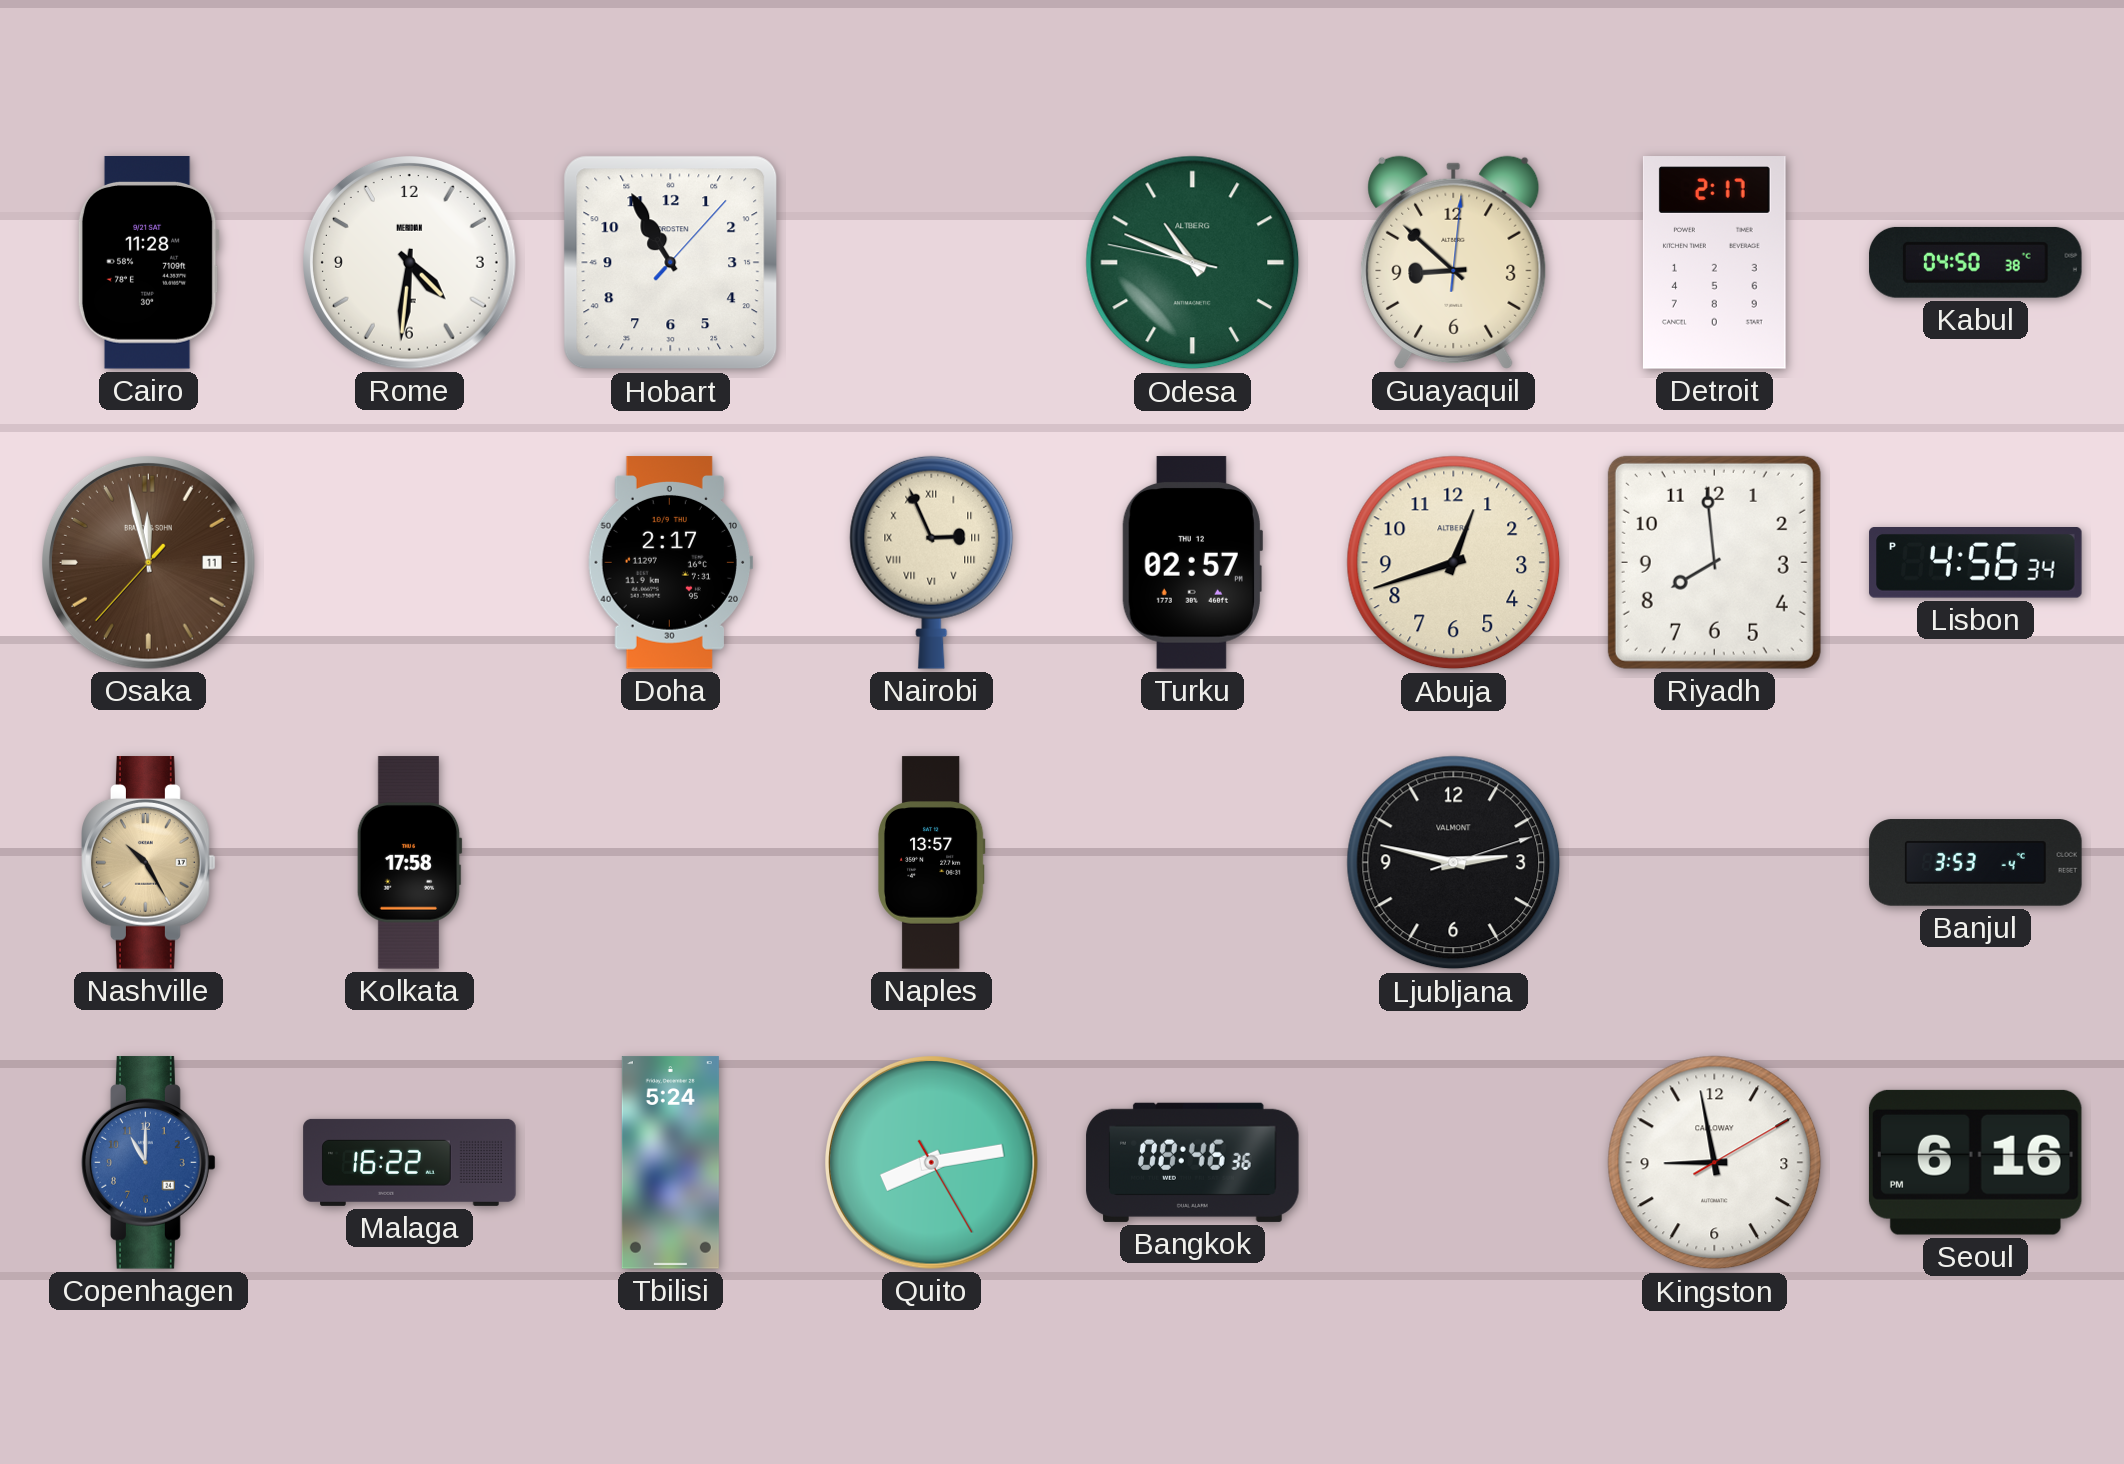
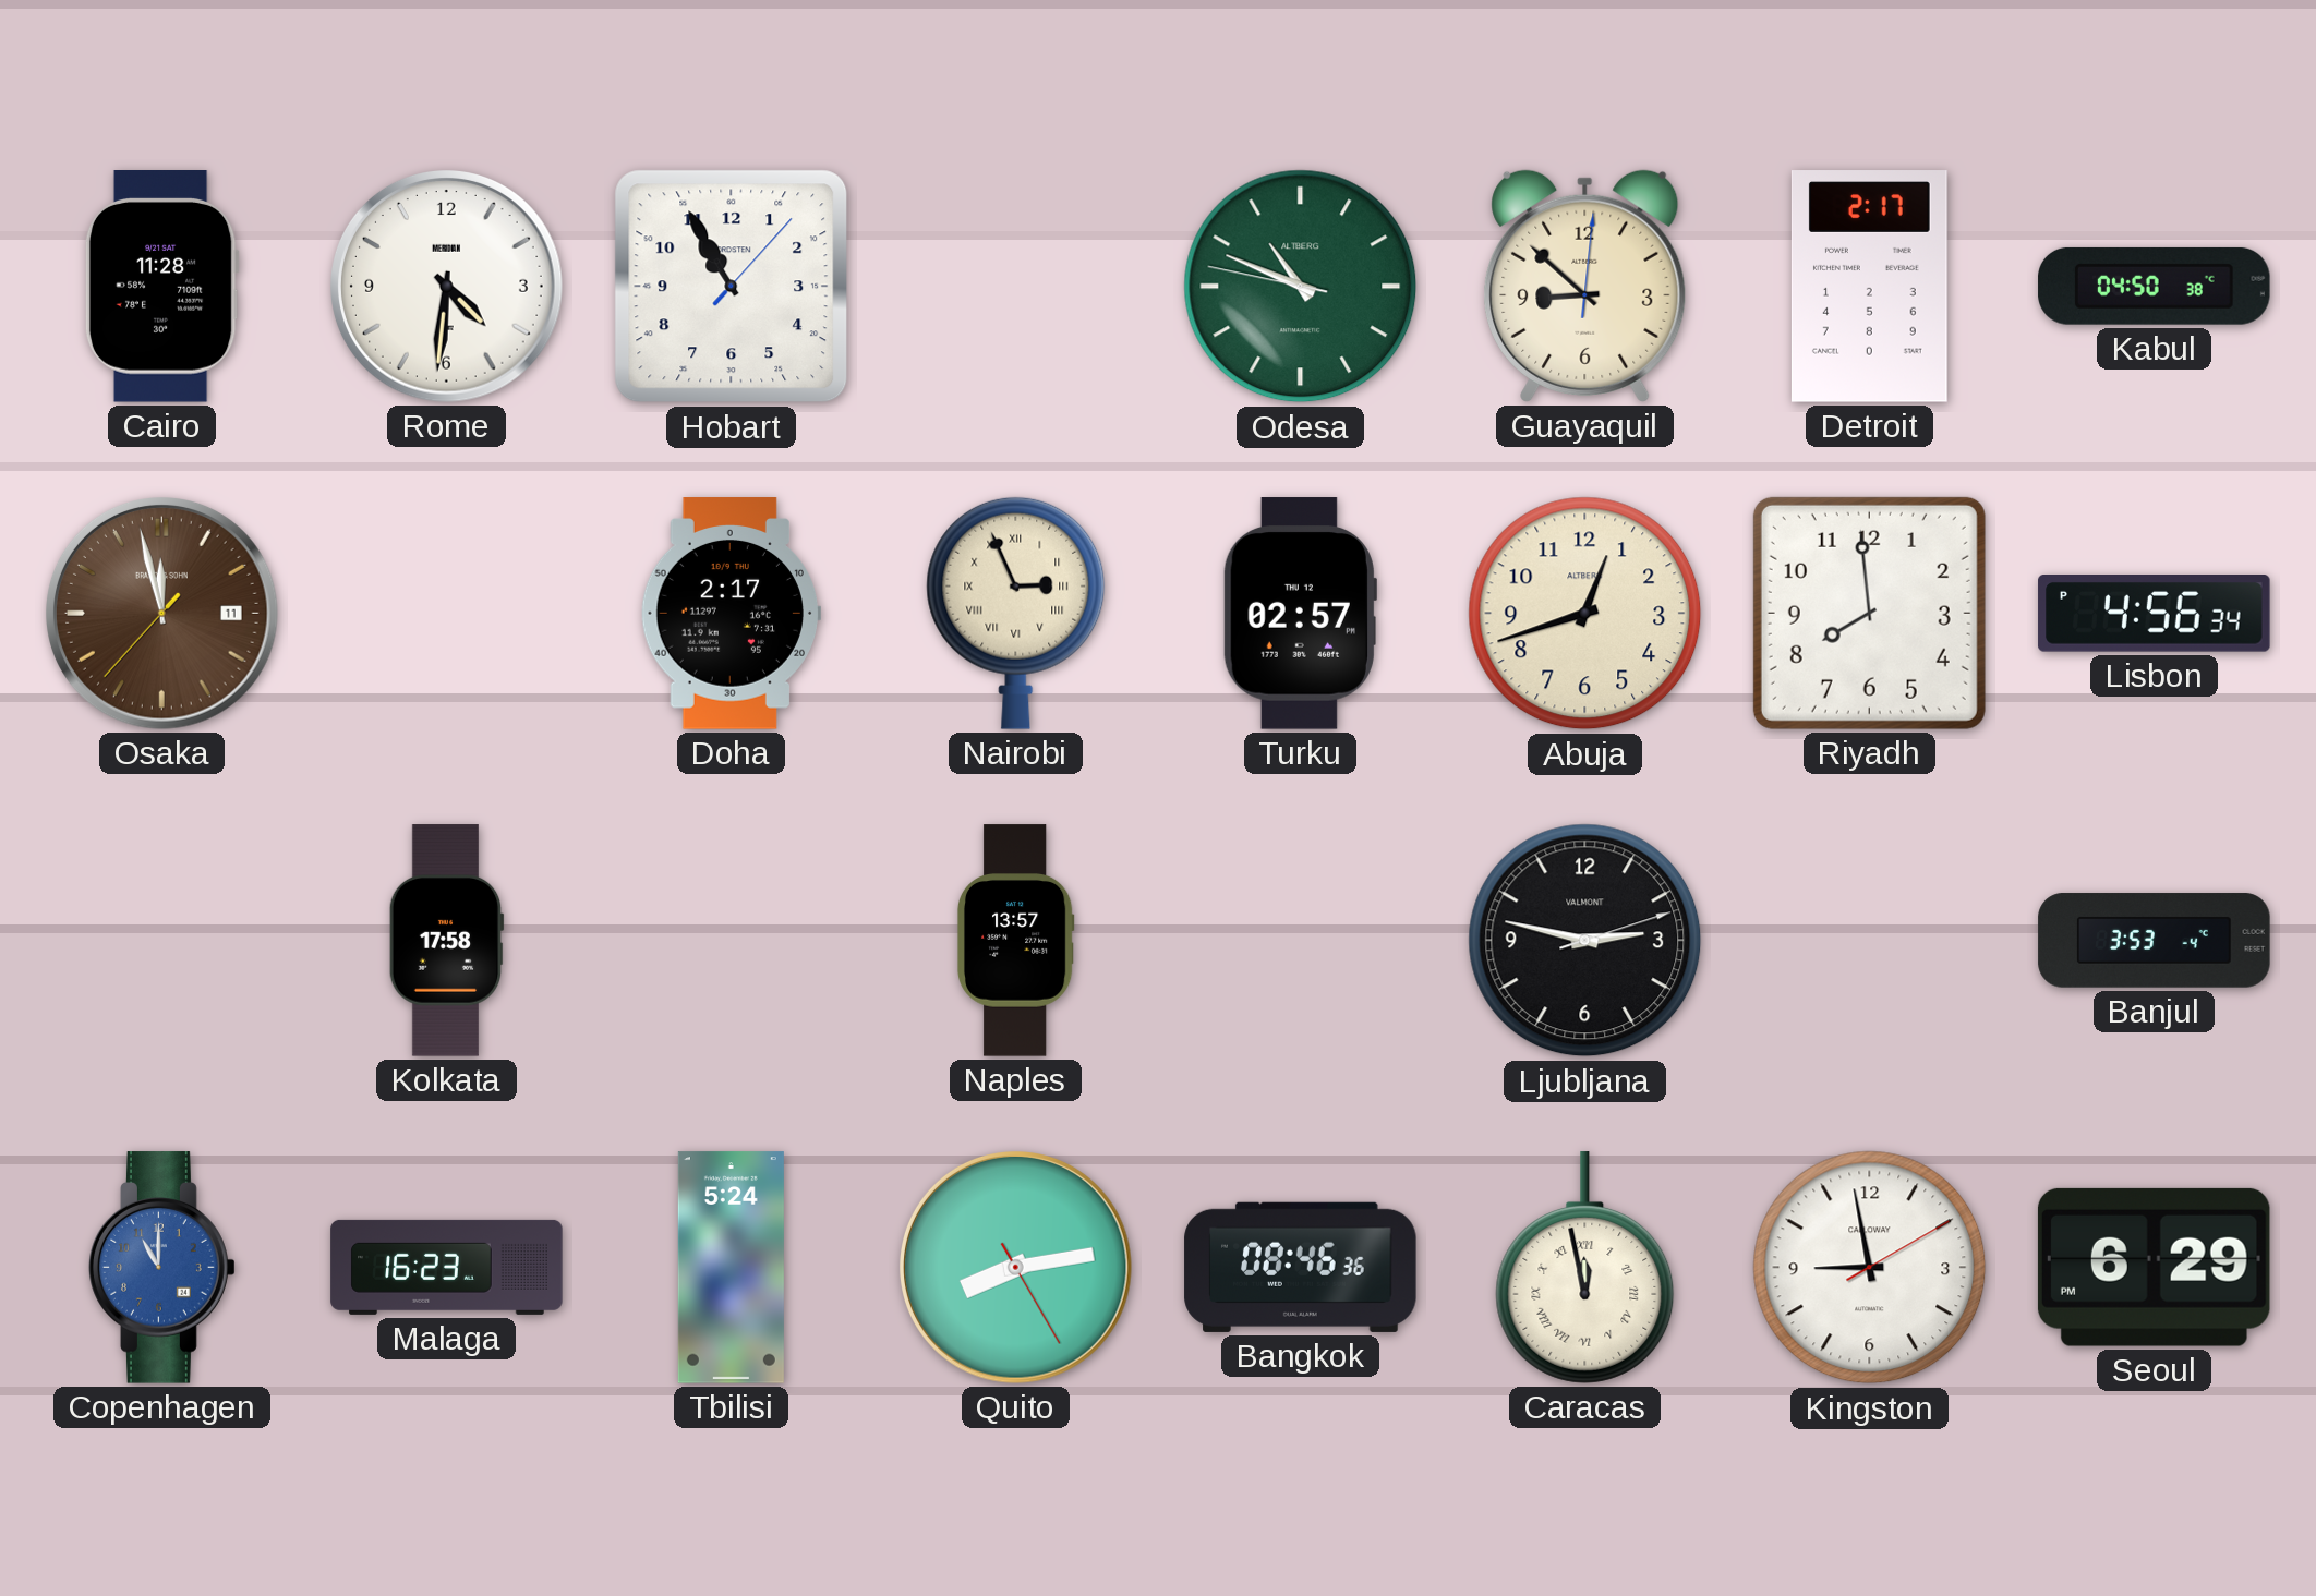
Nashville: 10:25 -> none
Malaga: 16:22 -> 16:23
Caracas: none -> 11:58
Seoul: 6:16 -> 6:29
